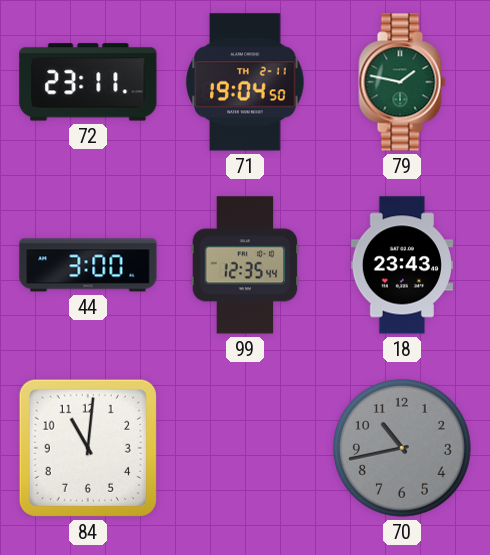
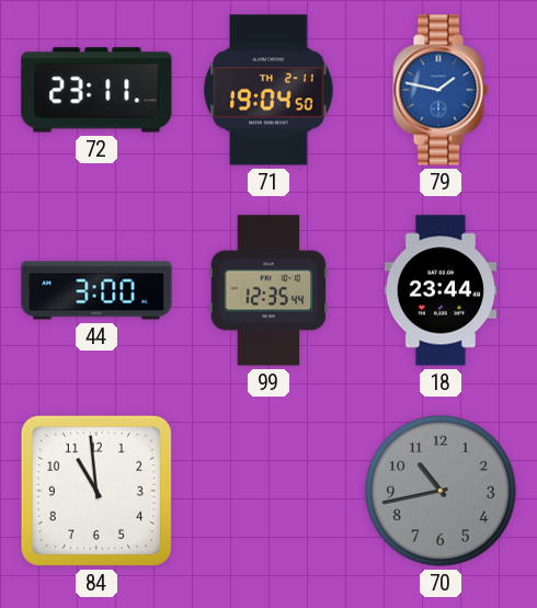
79 dial: green -> blue
18: 23:43 -> 23:44
84: 11:01 -> 10:59
